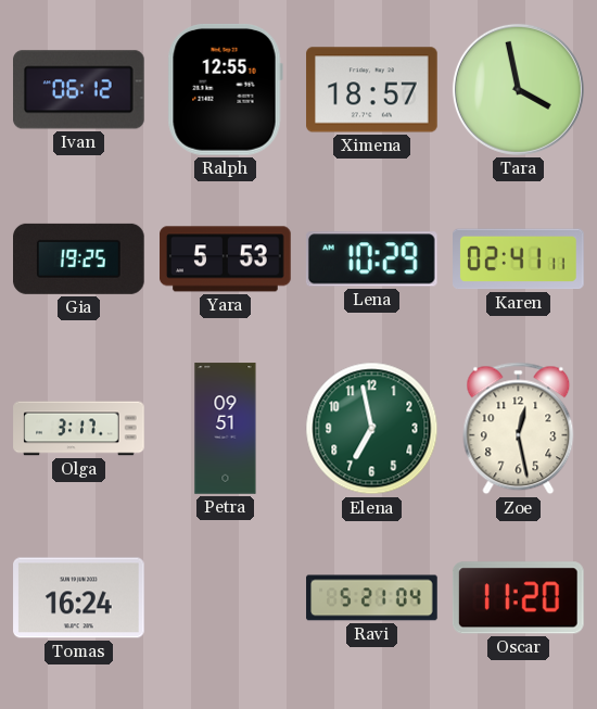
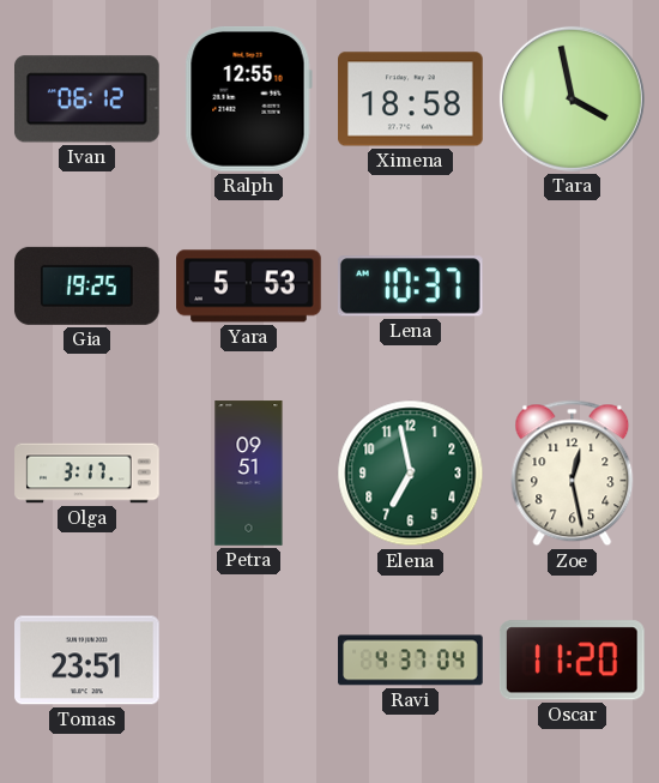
Ximena: 18:57 -> 18:58
Lena: 10:29 -> 10:37
Karen: 02:41 -> none
Tomas: 16:24 -> 23:51
Ravi: 5:21 -> 4:37
